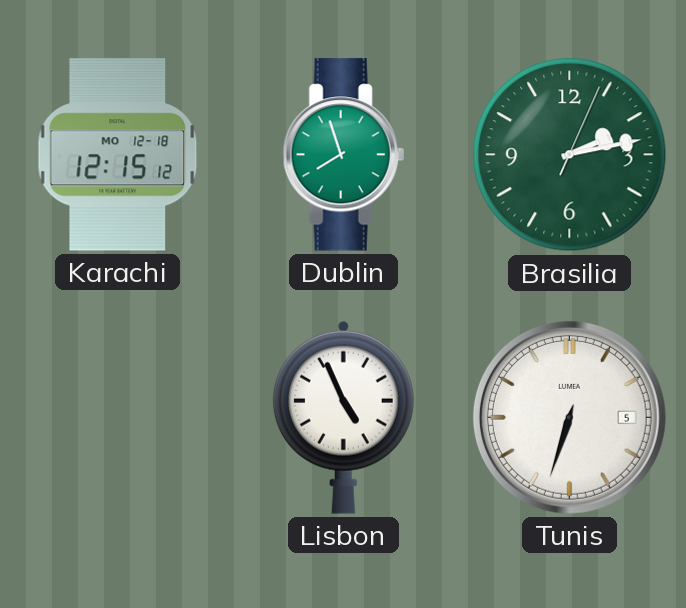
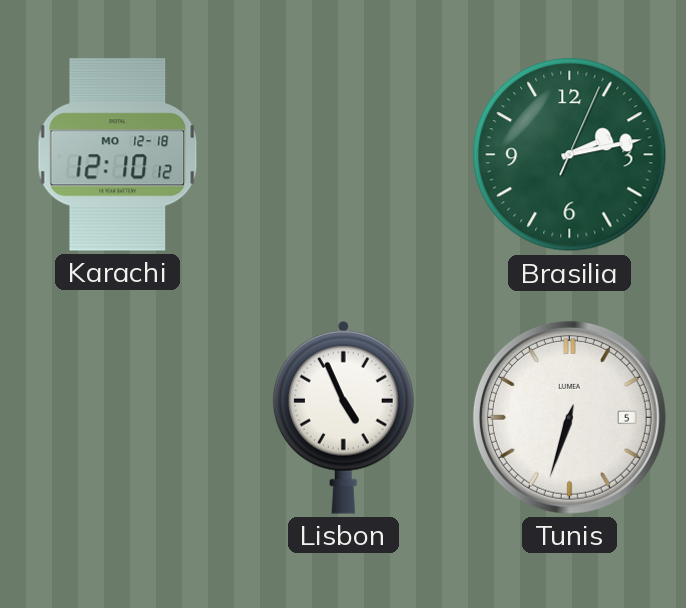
Karachi: 12:15 -> 12:10
Dublin: 7:57 -> none
